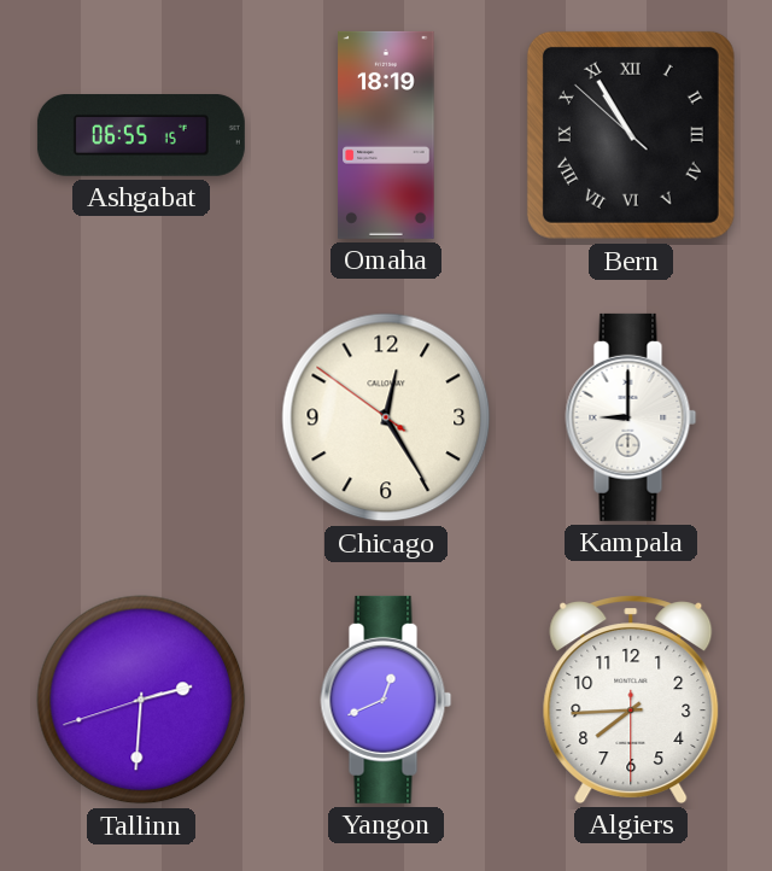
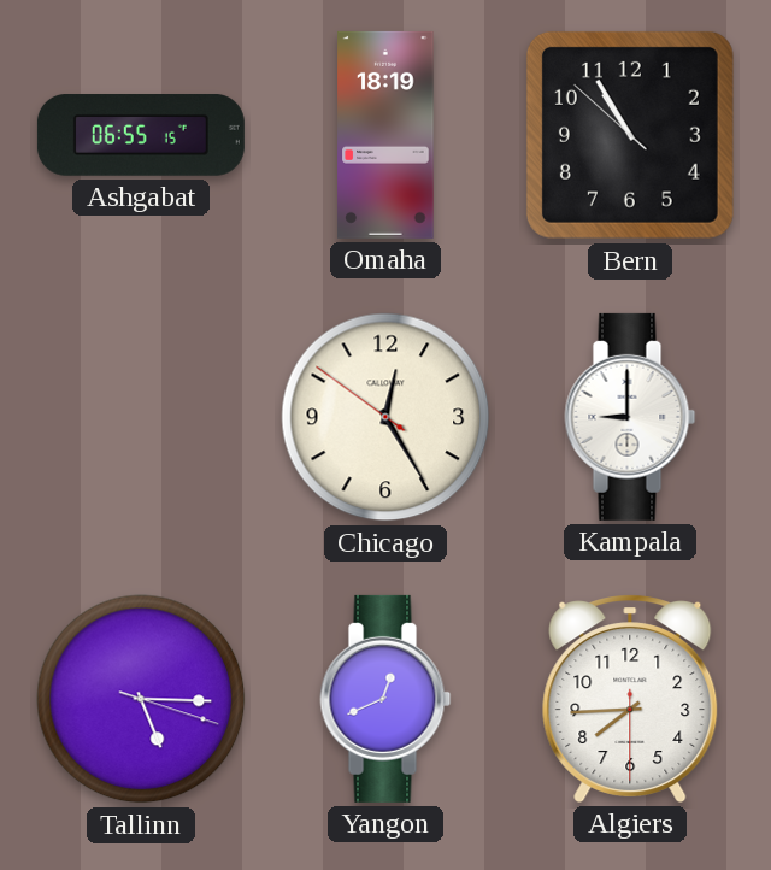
Bern numerals: Roman -> Arabic
Tallinn: 2:30 -> 5:15
